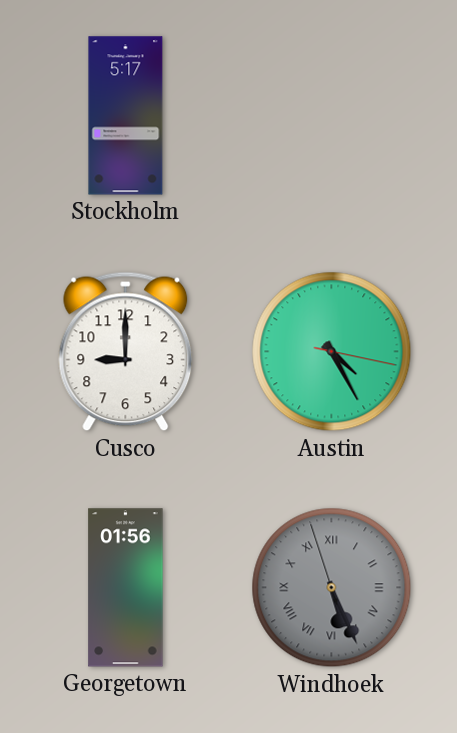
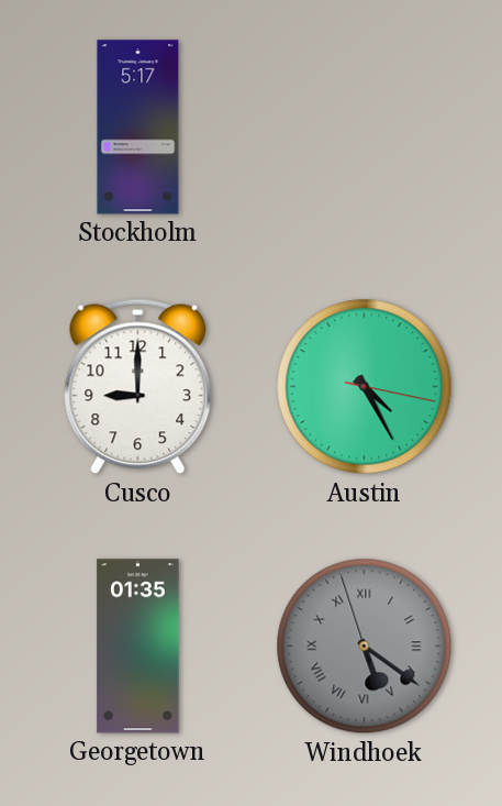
Georgetown: 01:56 -> 01:35
Windhoek: 5:25 -> 5:20
